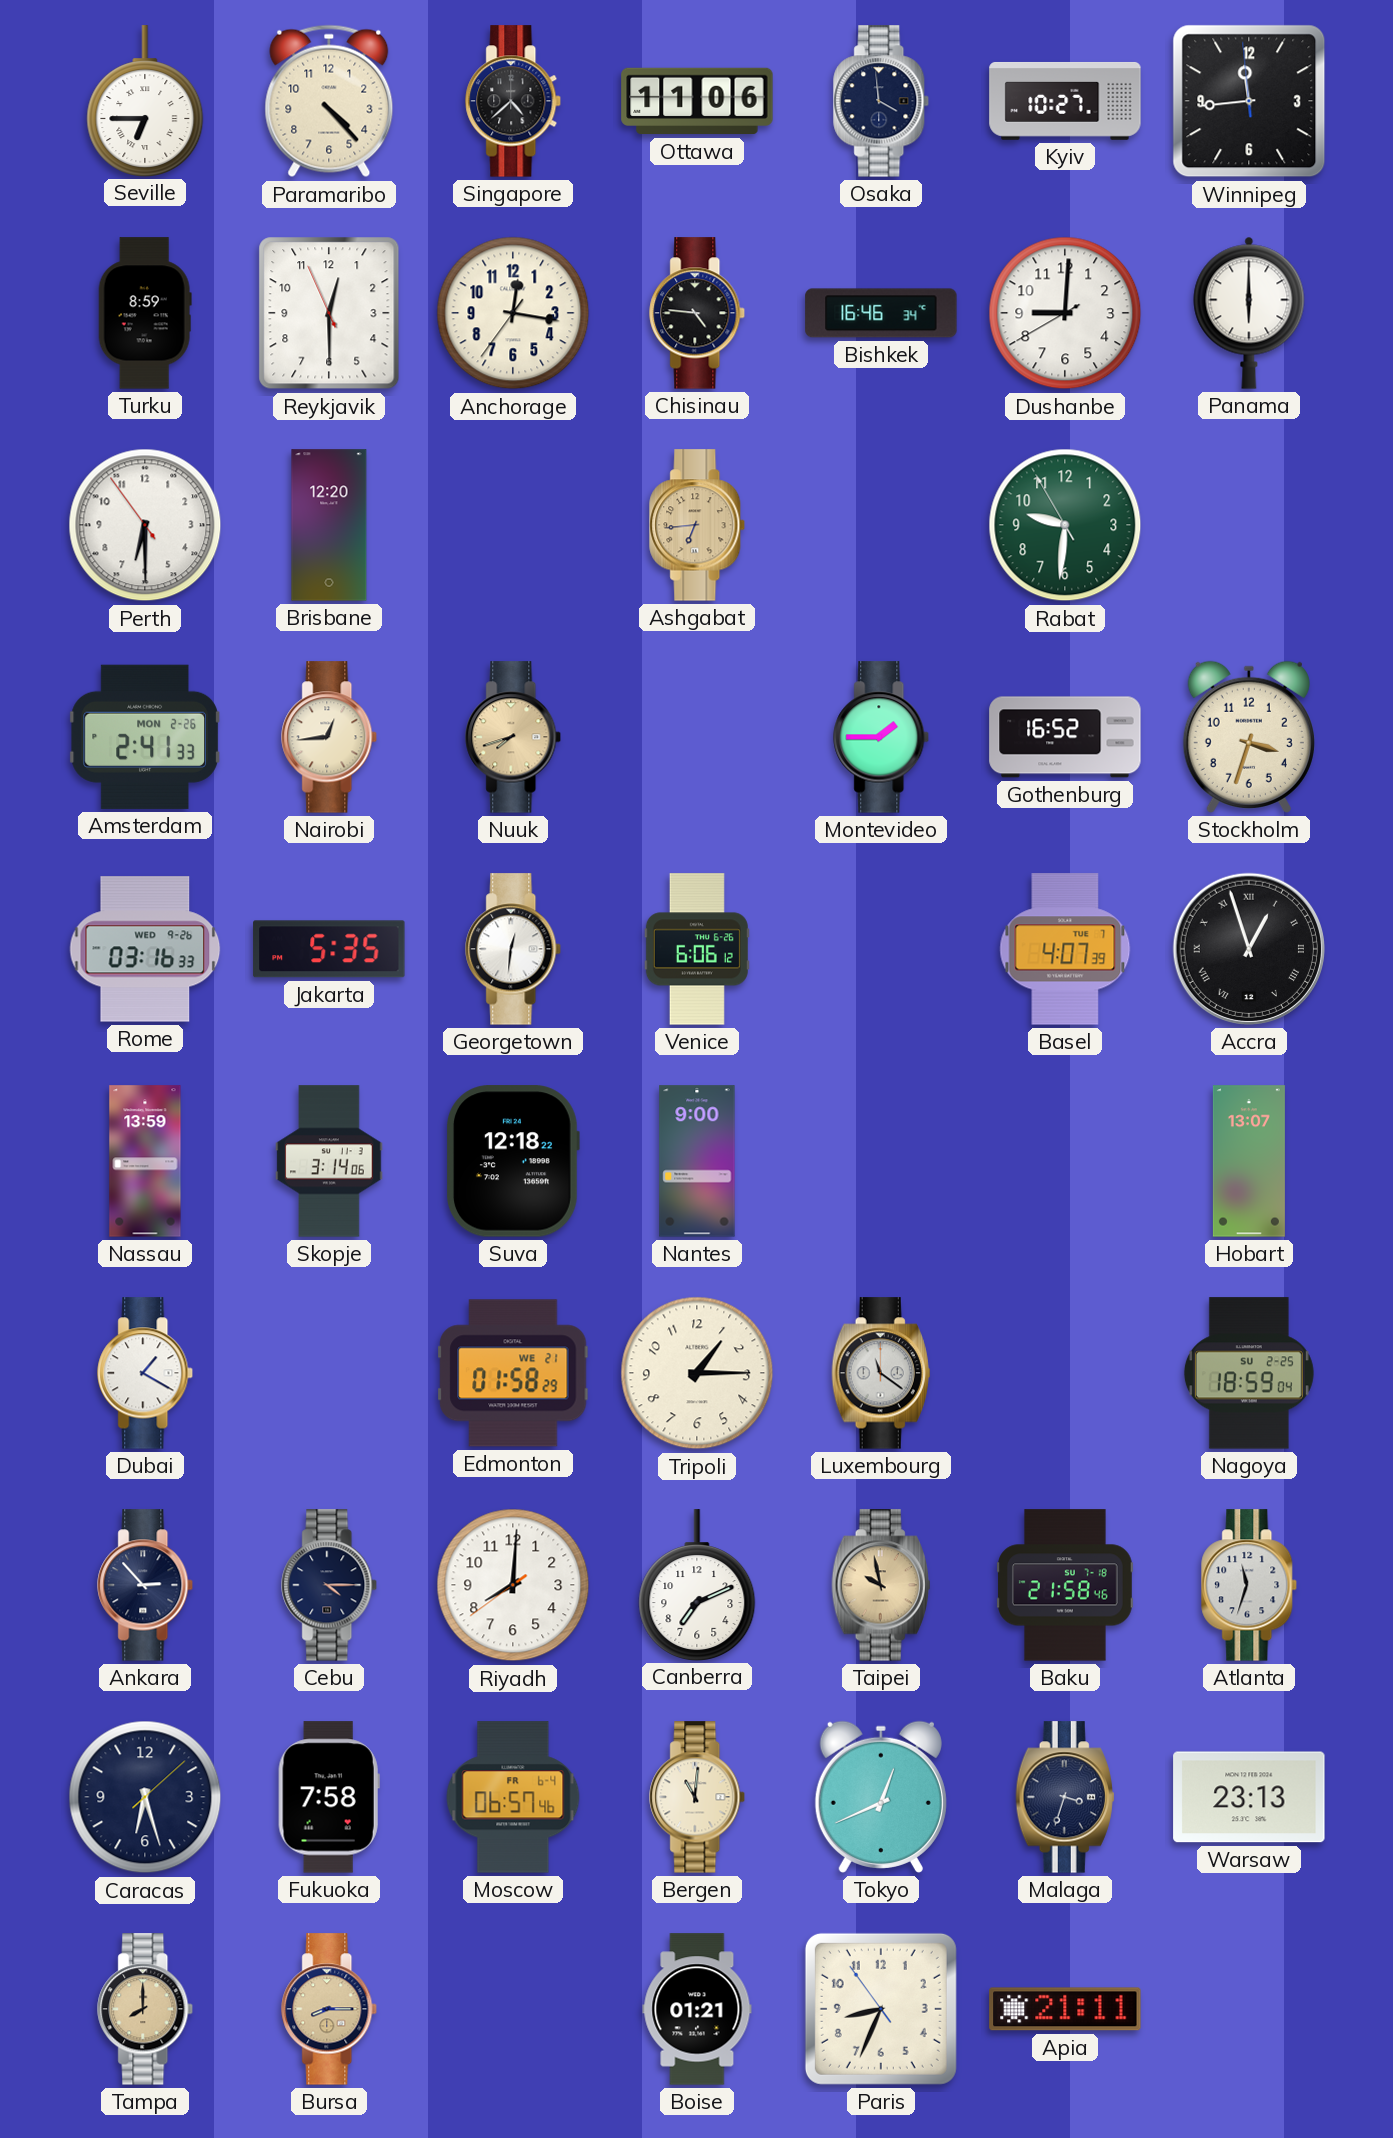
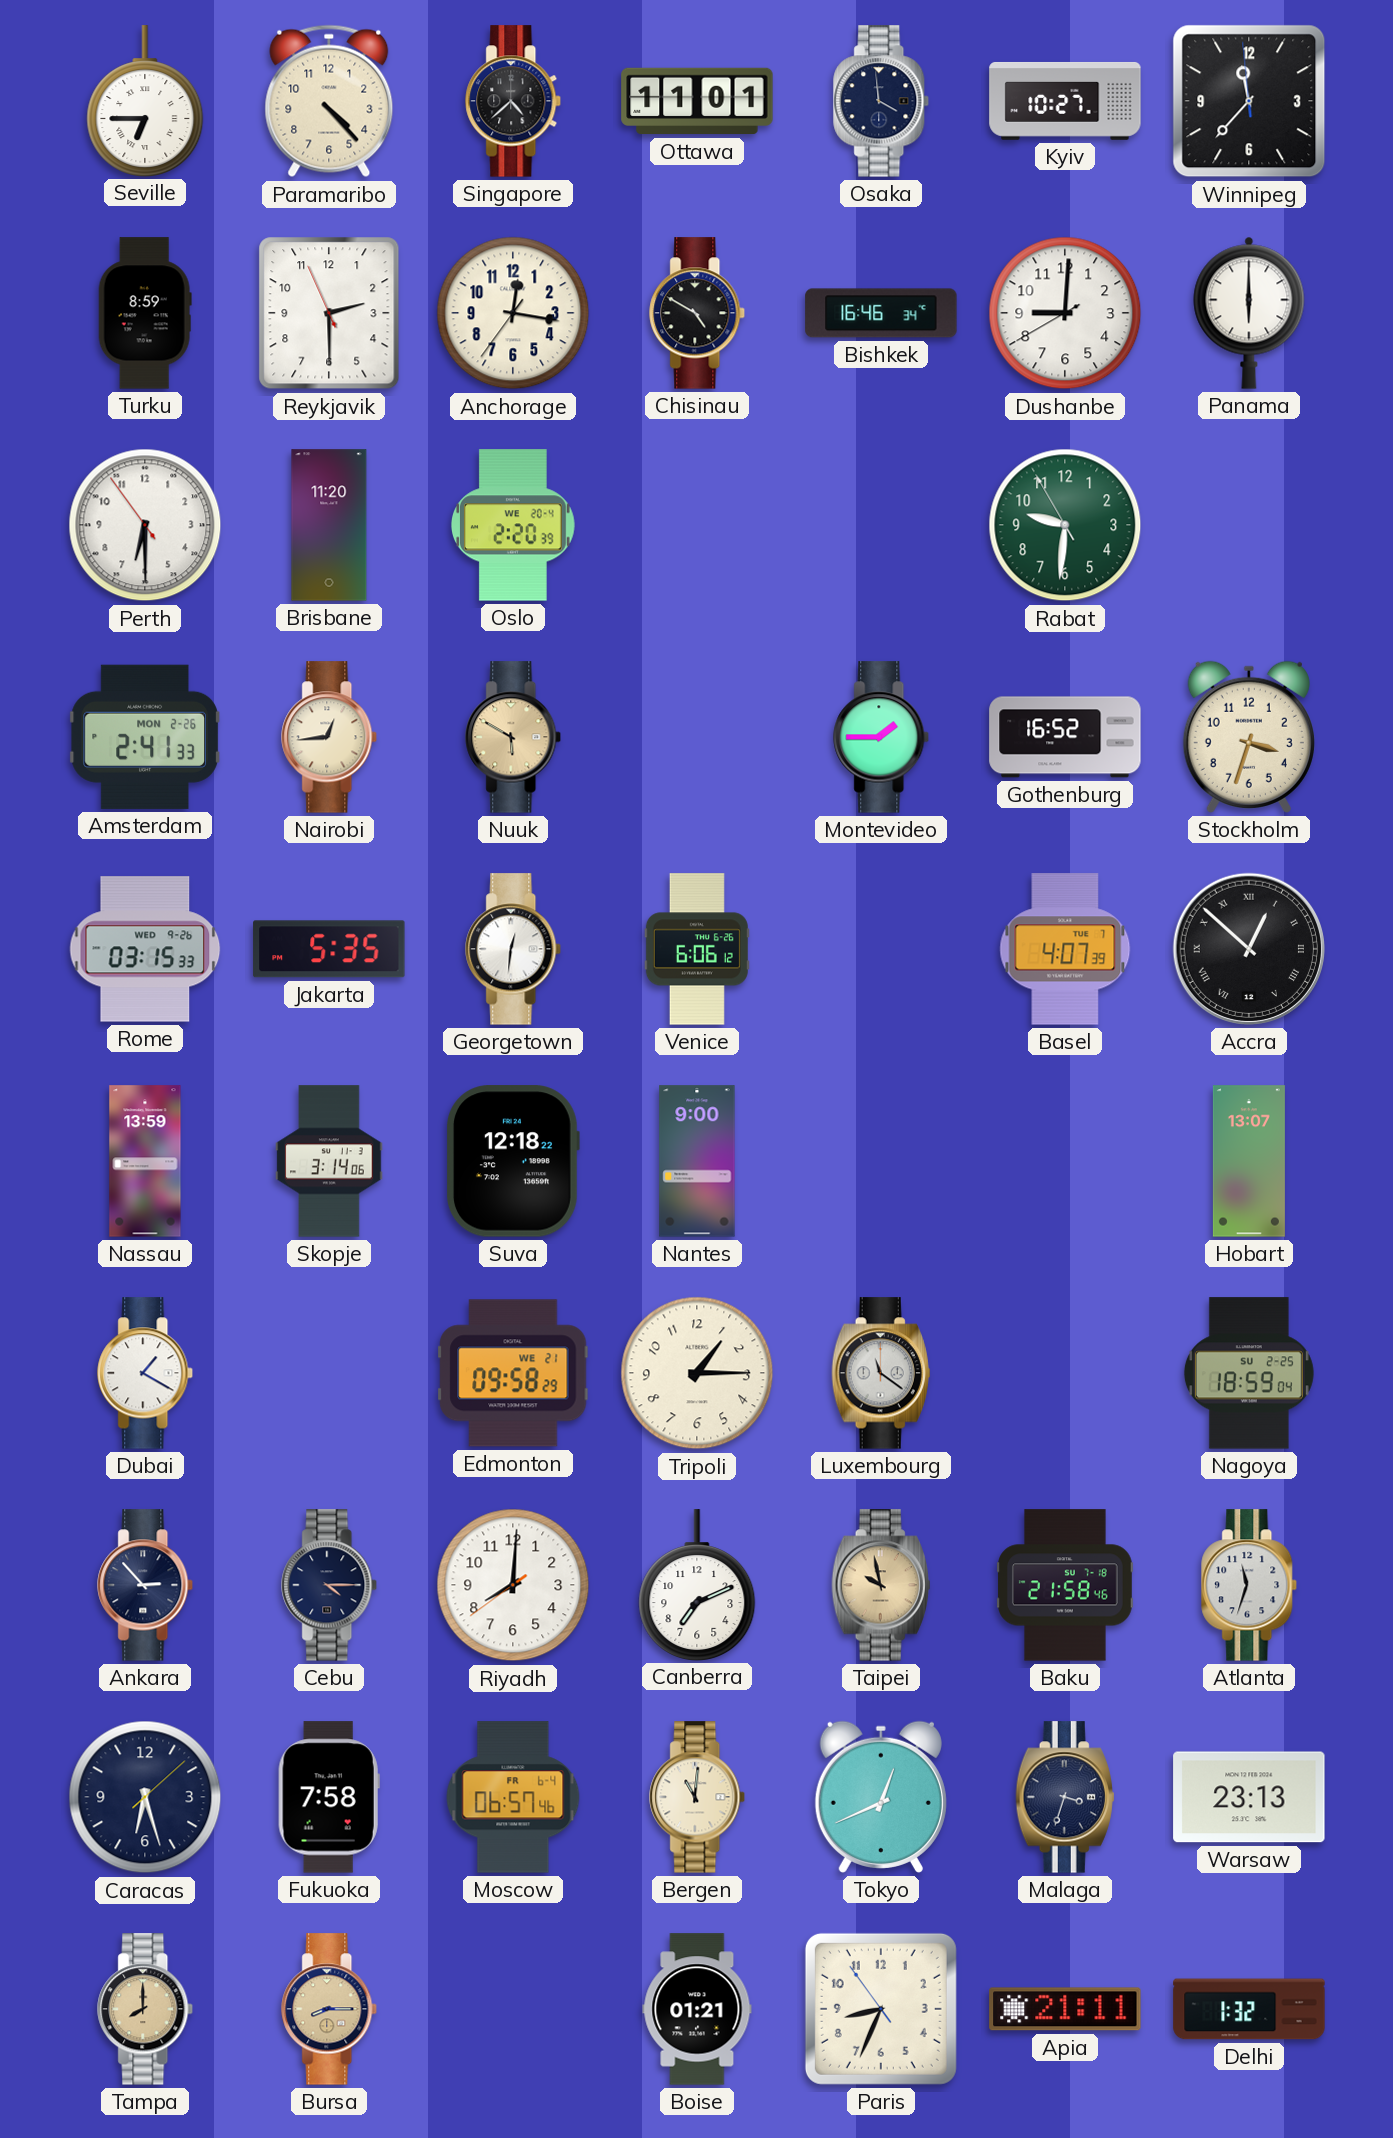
Ottawa: 11:06 -> 11:01
Winnipeg: 11:43 -> 11:36
Reykjavik: 12:29 -> 2:29
Chisinau: 4:46 -> 4:50
Brisbane: 12:20 -> 11:20
Oslo: none -> 2:20
Ashgabat: 6:44 -> none
Nuuk: 7:42 -> 5:50
Rome: 03:16 -> 03:15
Accra: 12:57 -> 12:52
Edmonton: 01:58 -> 09:58
Delhi: none -> 1:32
